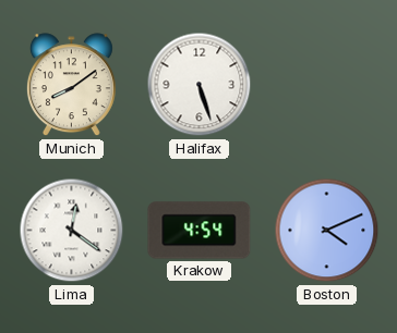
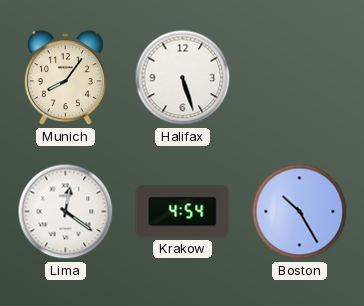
Munich: 8:09 -> 8:06
Boston: 4:11 -> 10:25
